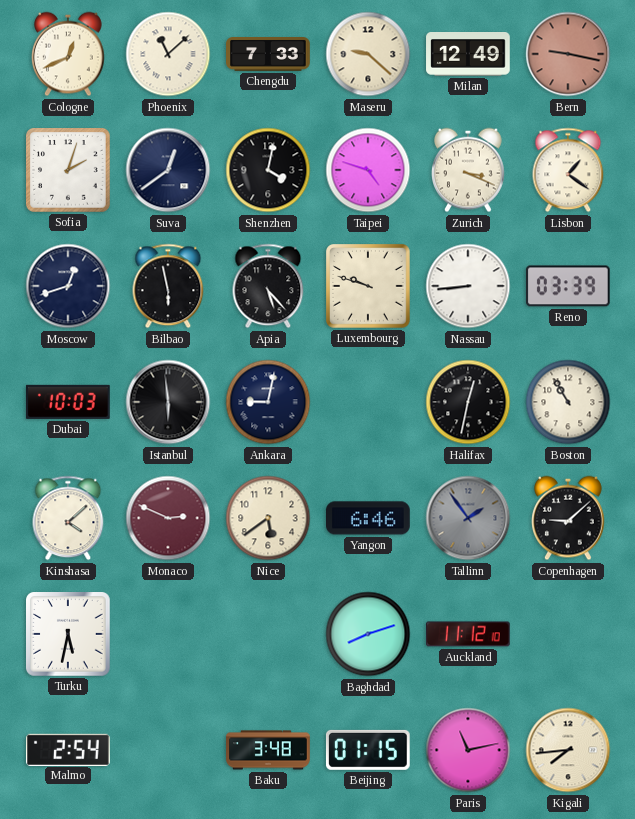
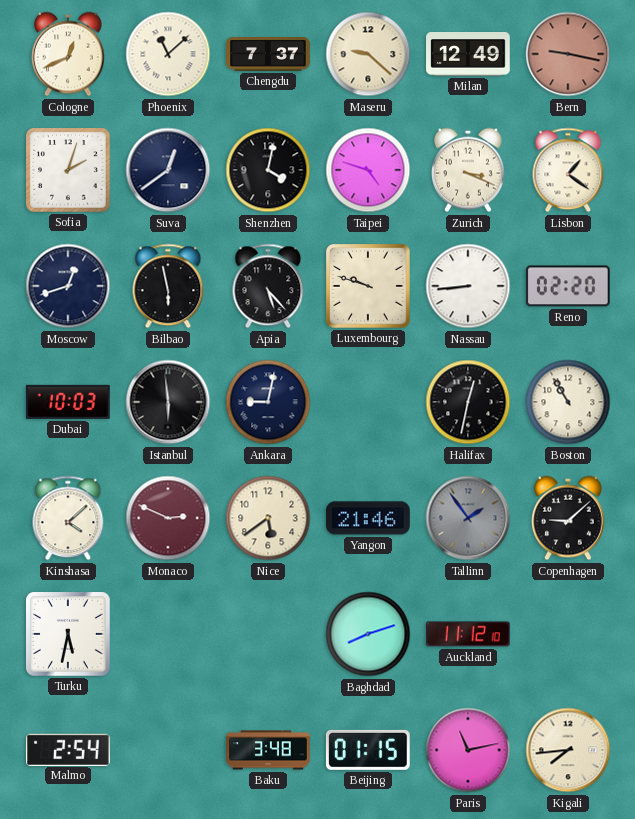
Chengdu: 7:33 -> 7:37
Reno: 03:39 -> 02:20
Yangon: 6:46 -> 21:46
